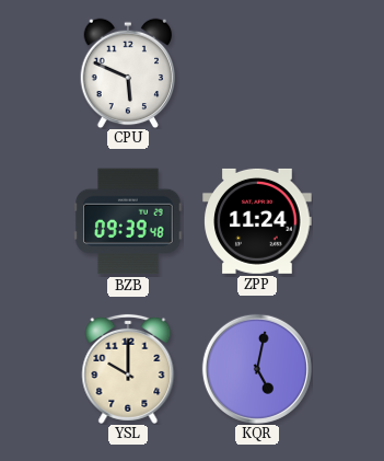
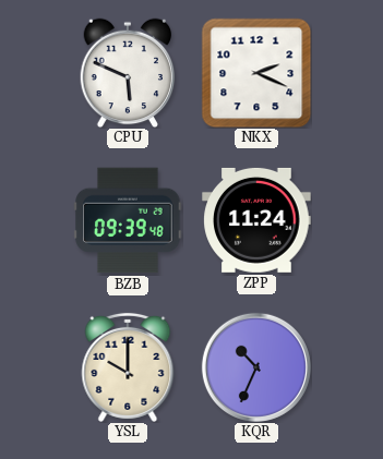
NKX: none -> 2:19
KQR: 5:02 -> 10:34
